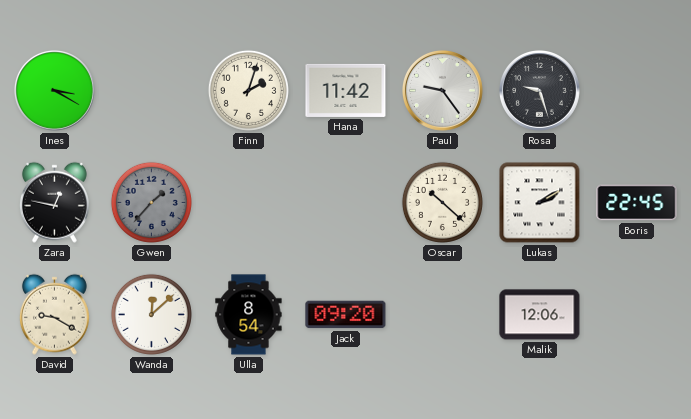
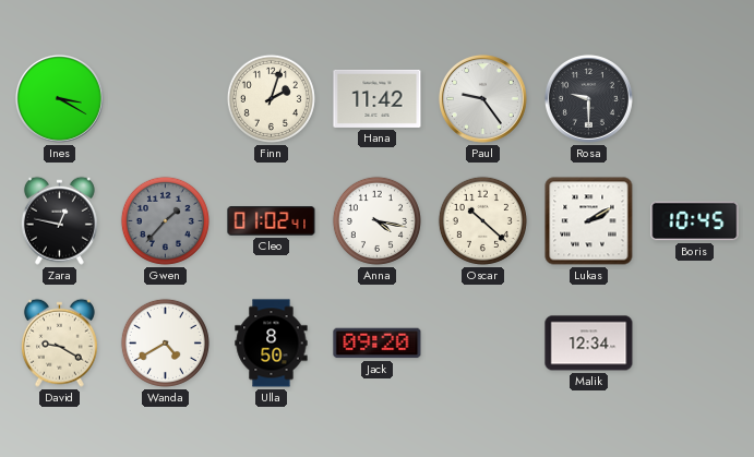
Rosa: 9:27 -> 9:30
Cleo: none -> 01:02
Anna: none -> 4:17
Boris: 22:45 -> 10:45
Wanda: 12:08 -> 4:40
Ulla: 8:54 -> 8:50
Malik: 12:06 -> 12:34
